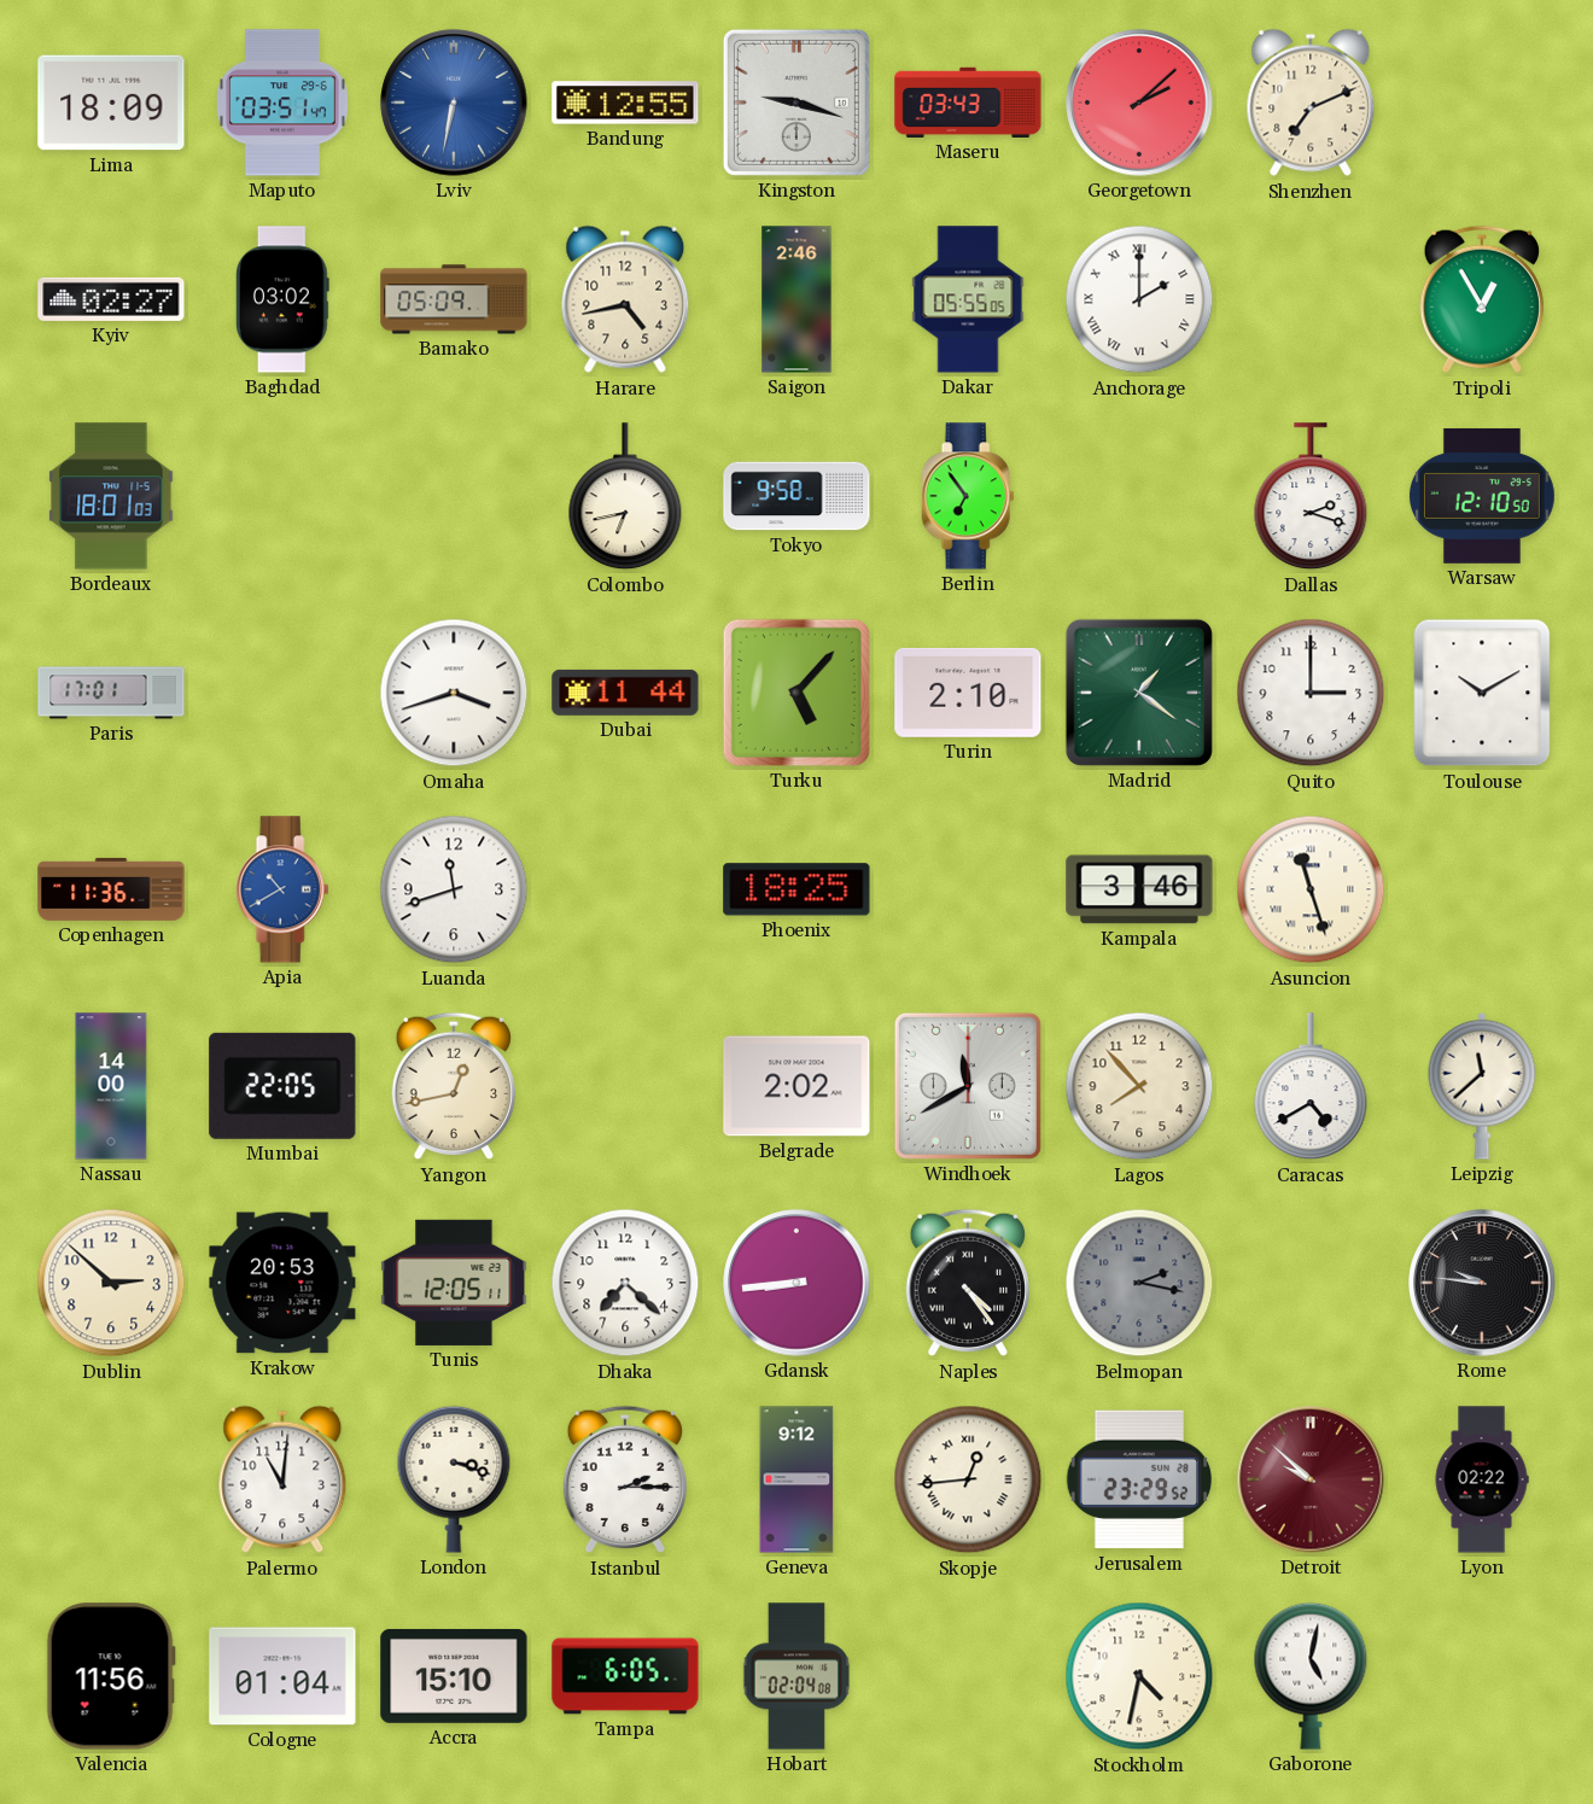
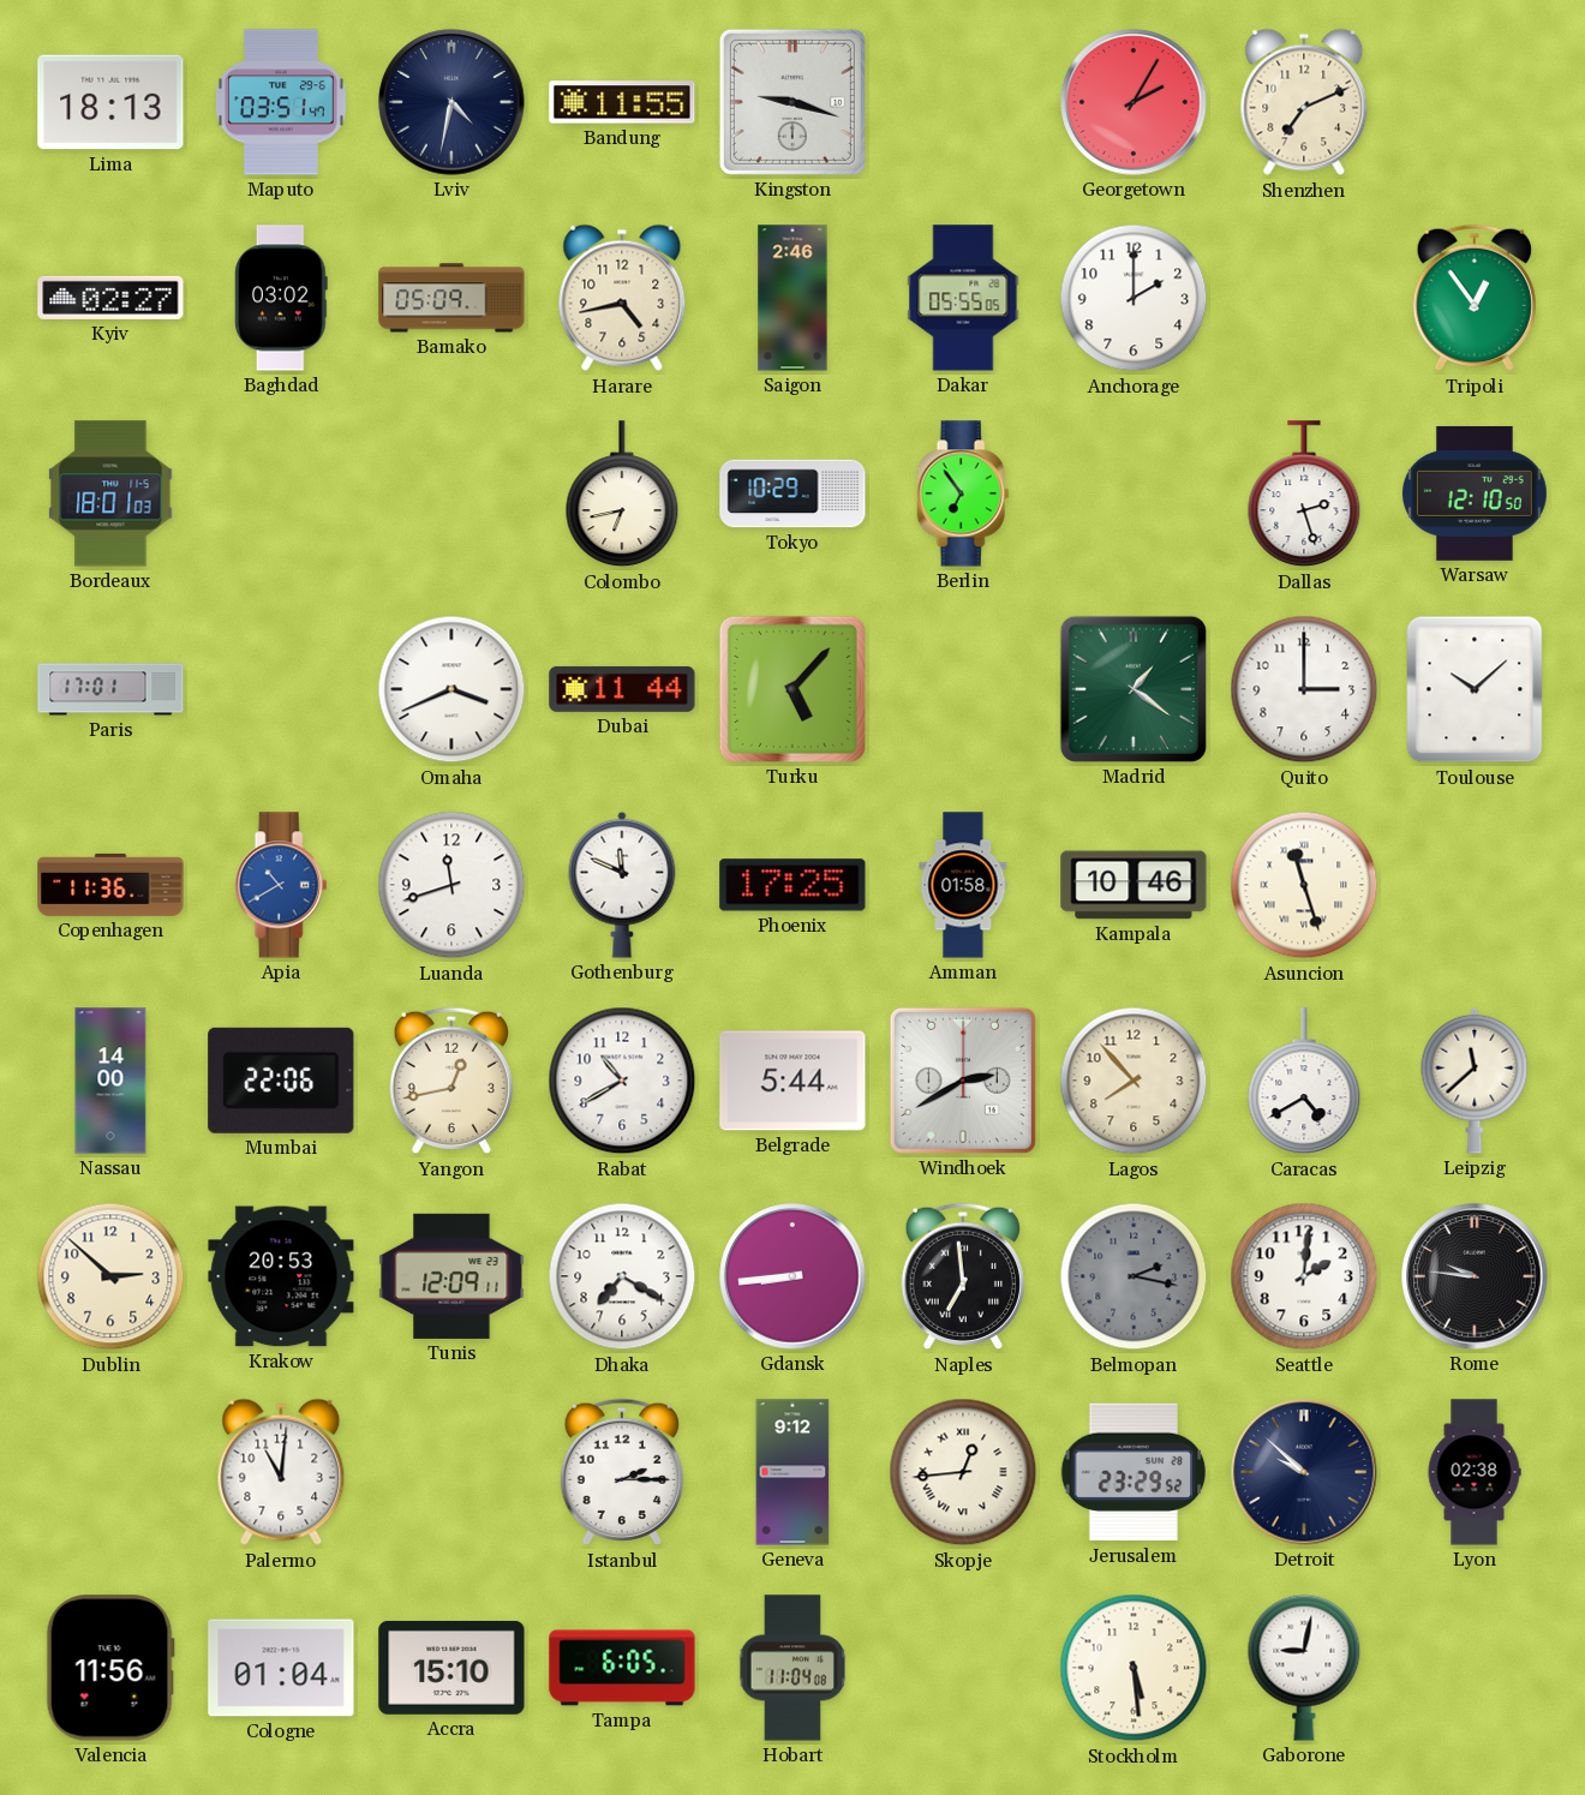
Lima: 18:09 -> 18:13
Lviv: 6:32 -> 4:32
Lviv dial: blue -> navy
Bandung: 12:55 -> 11:55
Maseru: 03:43 -> none
Georgetown: 2:08 -> 2:05
Anchorage numerals: Roman -> Arabic
Tripoli: 12:55 -> 12:54
Tokyo: 9:58 -> 10:29
Dallas: 2:18 -> 2:27
Omaha: 3:42 -> 3:41
Turin: 2:10 -> none
Toulouse: 10:10 -> 10:08
Gothenburg: none -> 11:49
Phoenix: 18:25 -> 17:25
Amman: none -> 01:58
Kampala: 3:46 -> 10:46
Mumbai: 22:05 -> 22:06
Rabat: none -> 10:40
Belgrade: 2:02 -> 5:44
Windhoek: 11:40 -> 2:40
Tunis: 12:05 -> 12:09
Dhaka: 7:22 -> 7:20
Naples: 4:24 -> 6:59
Seattle: none -> 2:01
London: 3:18 -> none
Detroit dial: burgundy -> navy
Lyon: 02:22 -> 02:38
Hobart: 02:04 -> 11:04
Stockholm: 4:32 -> 5:29
Gaborone: 5:02 -> 9:02
